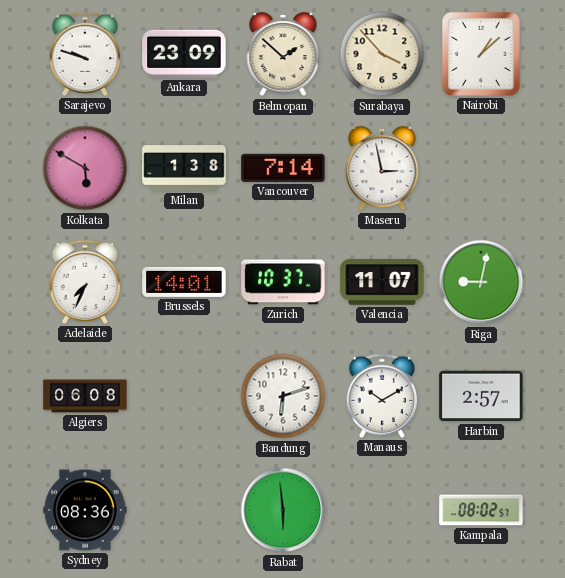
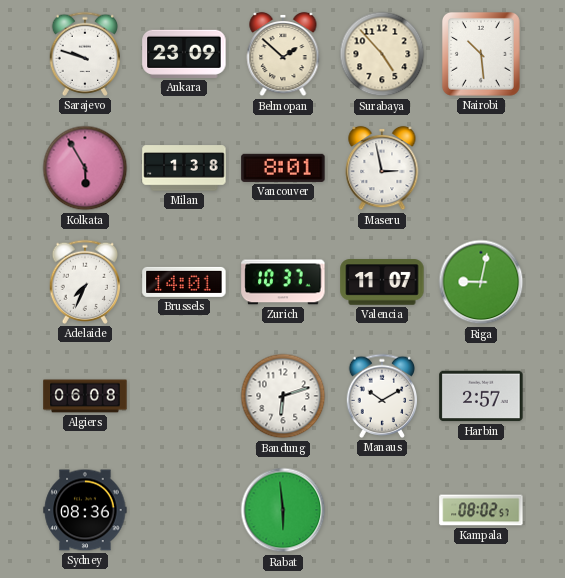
Surabaya: 3:53 -> 4:53
Nairobi: 1:08 -> 10:29
Kolkata: 5:50 -> 5:55
Vancouver: 7:14 -> 8:01
